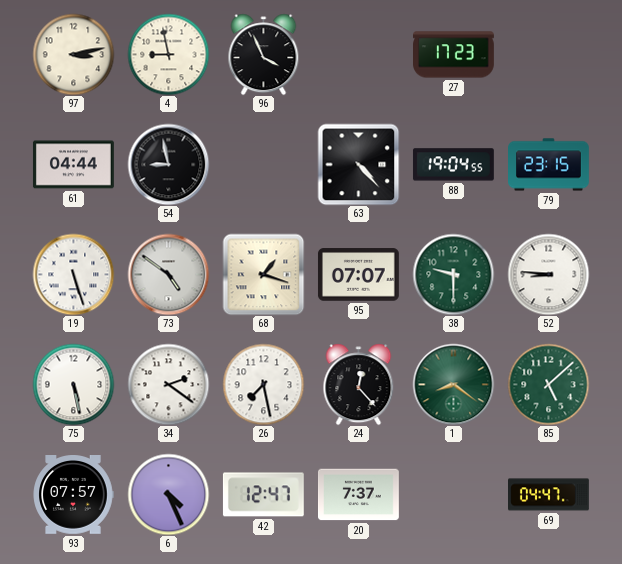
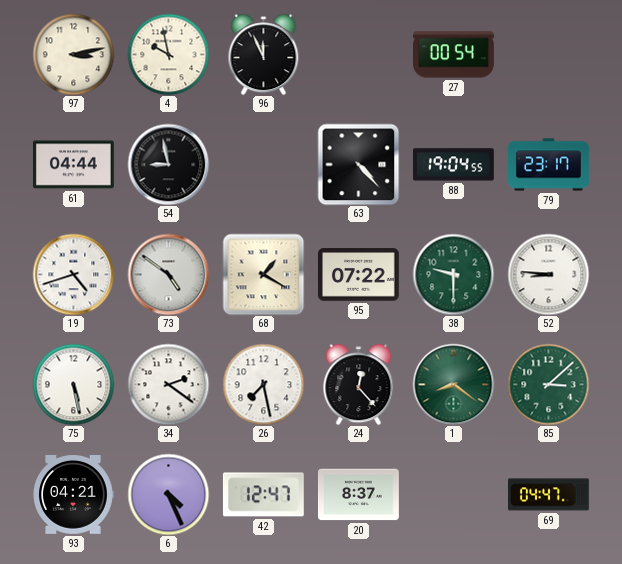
4: 8:58 -> 9:58
96: 3:56 -> 11:56
27: 17:23 -> 00:54
79: 23:15 -> 23:17
19: 5:27 -> 4:42
68: 1:18 -> 1:20
95: 07:07 -> 07:22
85: 5:08 -> 3:08
93: 07:57 -> 04:21
20: 7:37 -> 8:37
